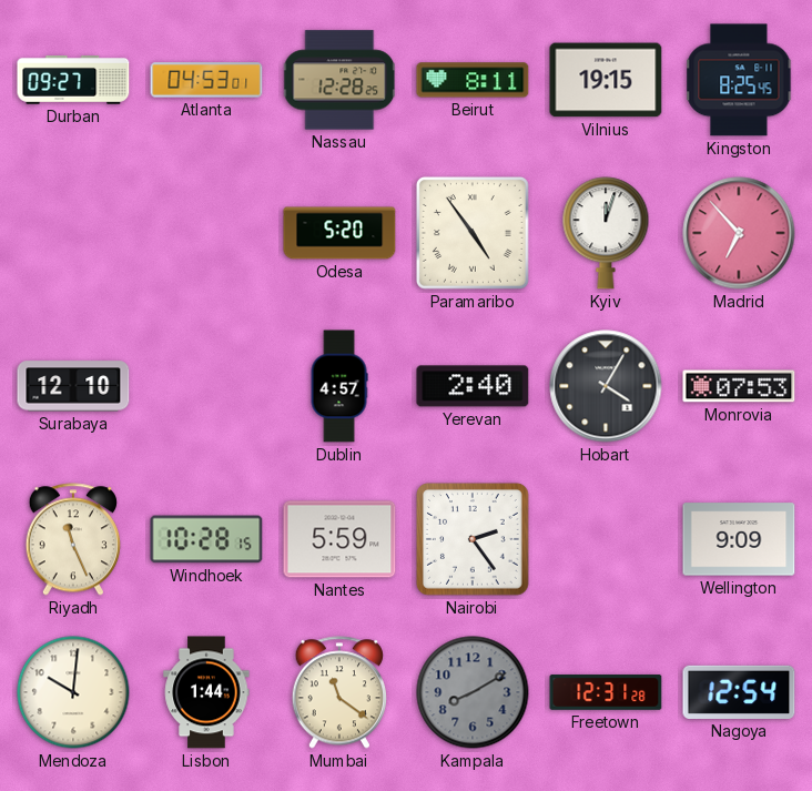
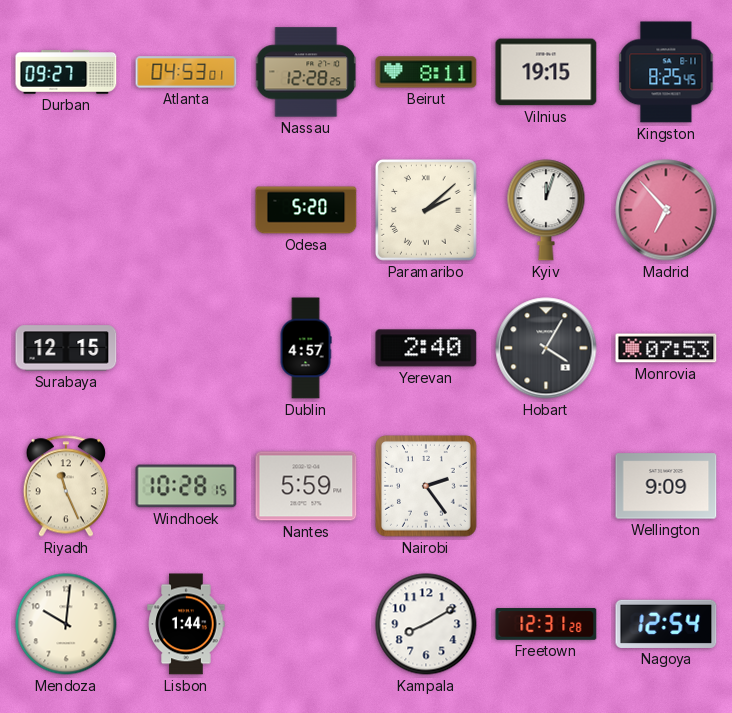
Paramaribo: 4:54 -> 2:08
Surabaya: 12:10 -> 12:15
Mumbai: 11:21 -> none
Kampala dial: grey -> white
